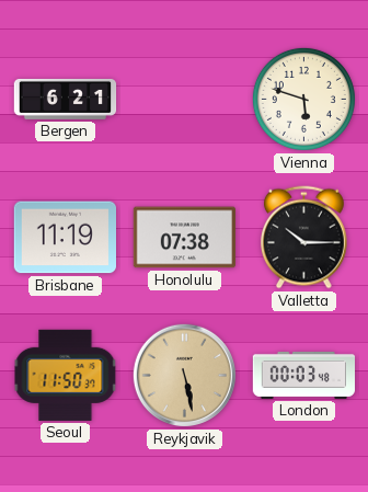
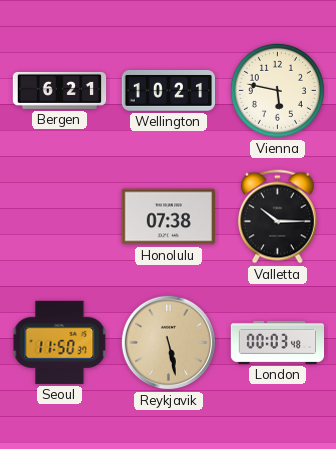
Wellington: none -> 10:21
Vienna: 5:48 -> 5:47
Brisbane: 11:19 -> none
